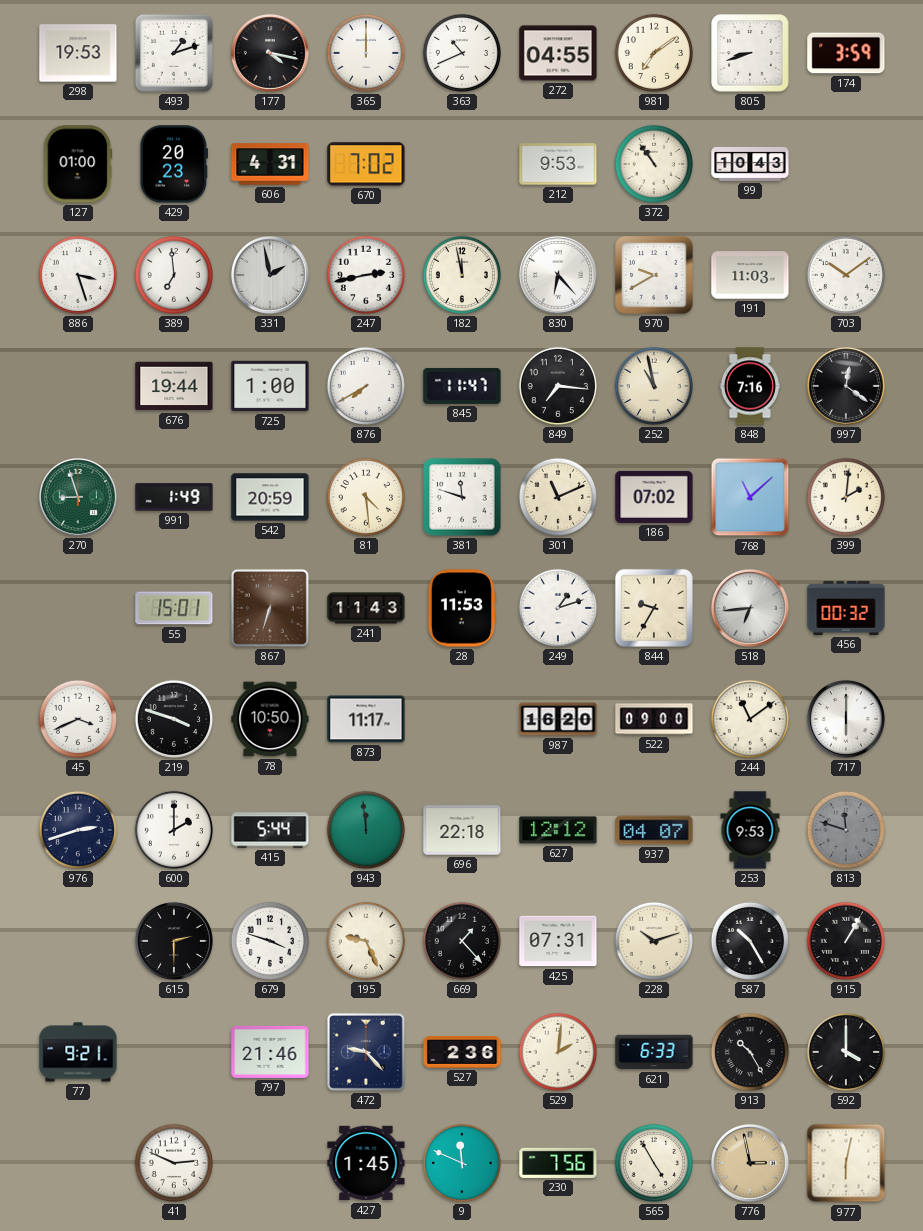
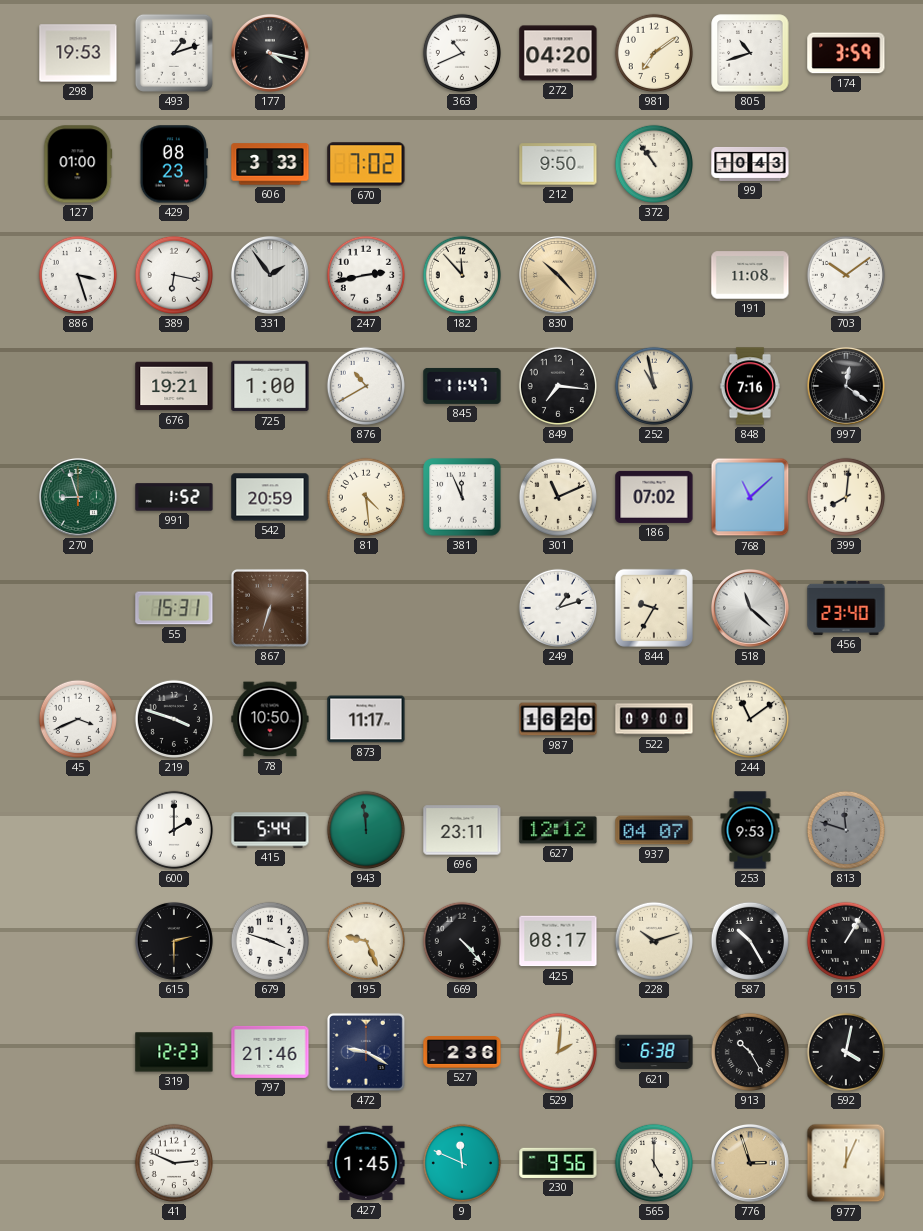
365: 12:00 -> none
272: 04:55 -> 04:20
805: 8:42 -> 10:42
429: 20:23 -> 08:23
606: 4:31 -> 3:33
212: 9:53 -> 9:50
389: 6:59 -> 6:17
331: 1:58 -> 1:54
182: 11:58 -> 11:53
830: 6:23 -> 10:23
830 dial: white -> champagne
970: 9:40 -> none
191: 11:03 -> 11:08
676: 19:44 -> 19:21
876: 7:40 -> 10:40
991: 1:49 -> 1:52
381: 11:48 -> 11:56
399: 2:01 -> 8:01
55: 15:01 -> 15:31
241: 11:43 -> none
28: 11:53 -> none
518: 6:44 -> 11:22
456: 00:32 -> 23:40
717: 6:00 -> none
976: 2:42 -> none
696: 22:18 -> 23:11
669: 1:23 -> 4:23
425: 07:31 -> 08:17
77: 9:21 -> none
319: none -> 12:23
472: 9:23 -> 9:20
621: 6:33 -> 6:38
592: 4:00 -> 4:02
230: 7:56 -> 9:56
565: 4:55 -> 5:00
776: 2:58 -> 2:57
977: 6:02 -> 12:04
